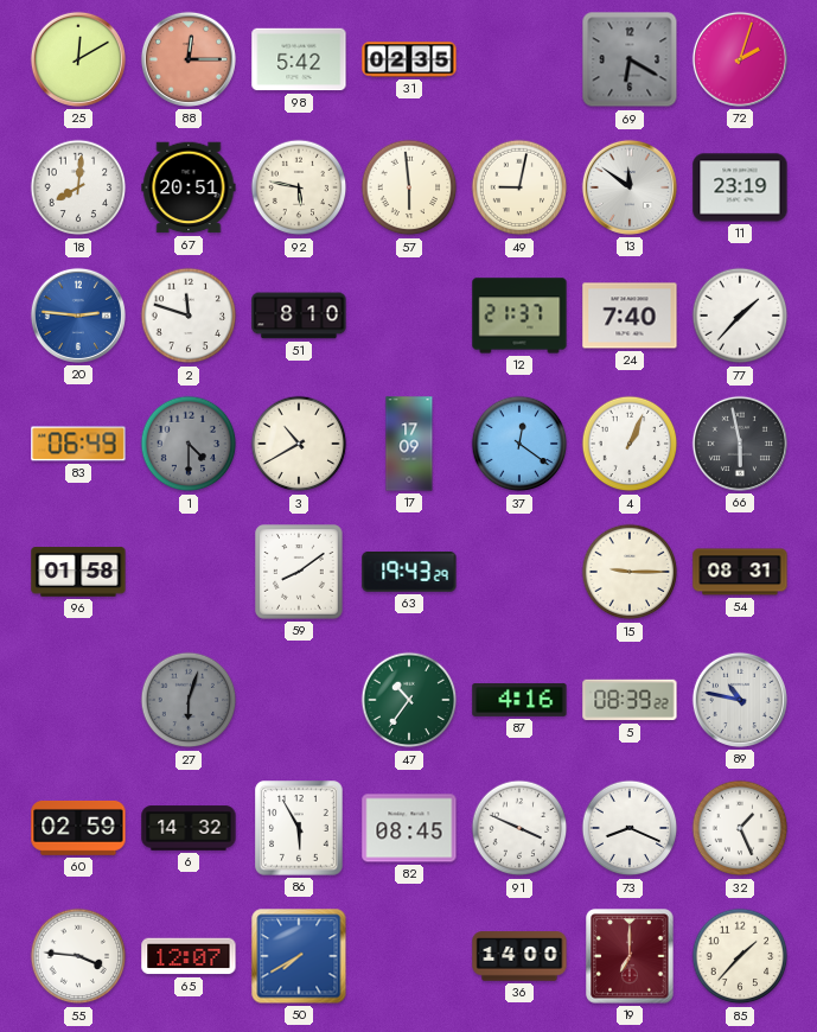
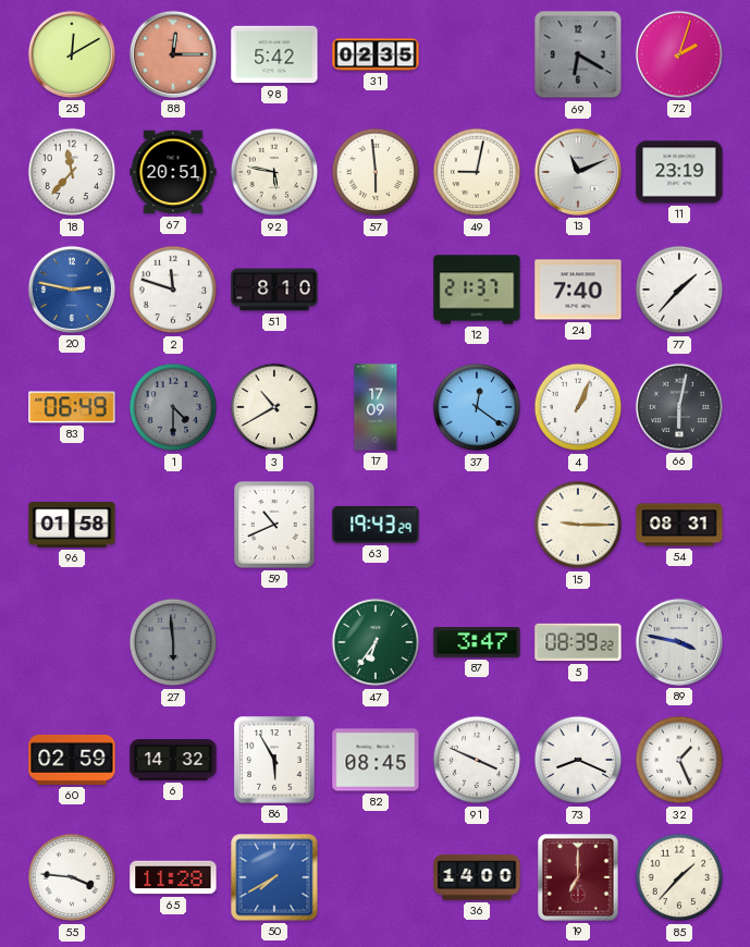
18: 8:01 -> 11:37
13: 11:51 -> 11:11
20: 2:46 -> 2:47
66: 5:58 -> 6:02
59: 8:09 -> 10:41
27: 6:03 -> 5:59
47: 10:36 -> 6:36
87: 4:16 -> 3:47
89: 10:47 -> 3:47
65: 12:07 -> 11:28
